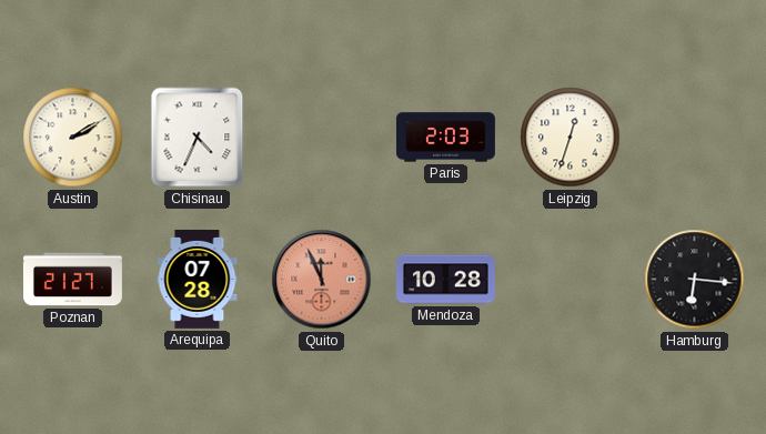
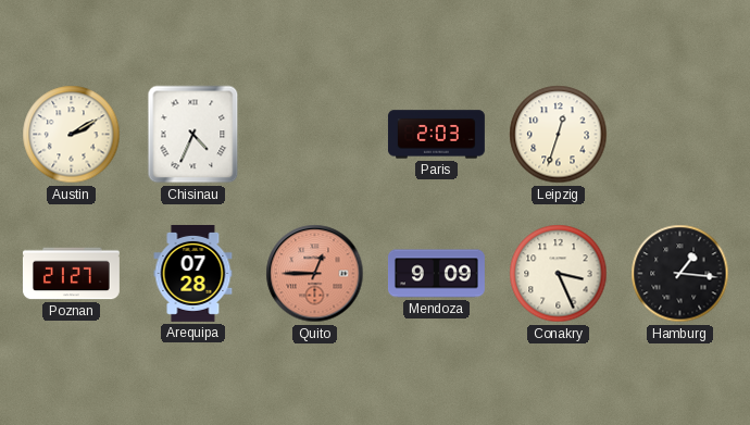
Quito: 11:56 -> 12:45
Mendoza: 10:28 -> 9:09
Conakry: none -> 3:26
Hamburg: 6:16 -> 1:16
